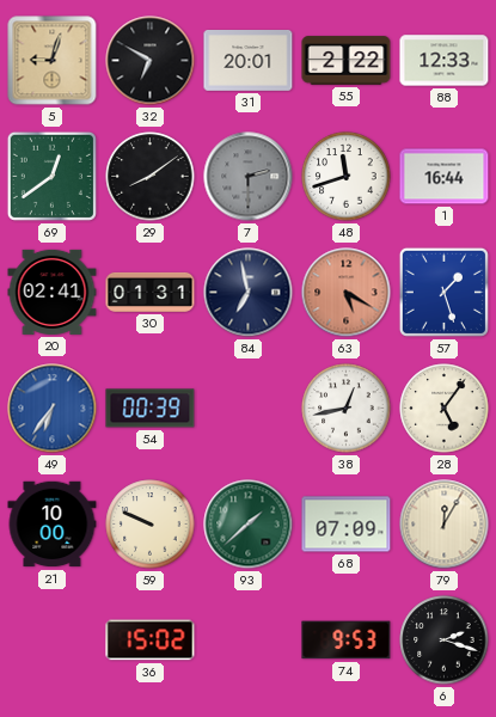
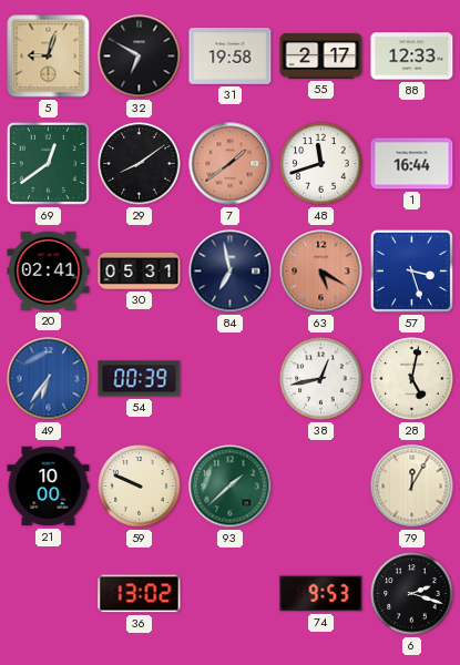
31: 20:01 -> 19:58
55: 2:22 -> 2:17
7: 2:30 -> 1:39
7 dial: grey -> salmon
30: 01:31 -> 05:31
57: 1:27 -> 3:27
28: 5:06 -> 5:02
68: 07:09 -> none
36: 15:02 -> 13:02
